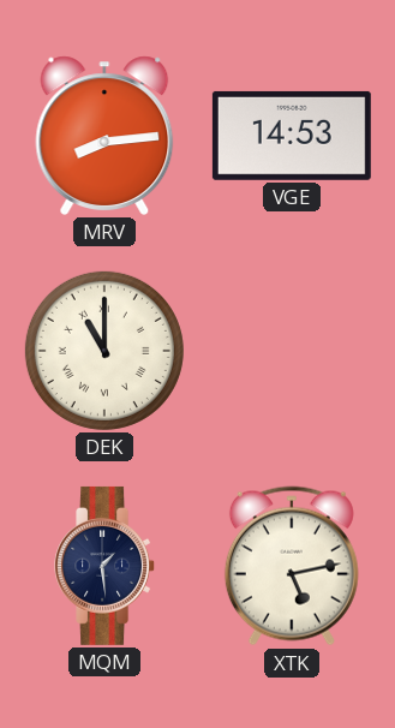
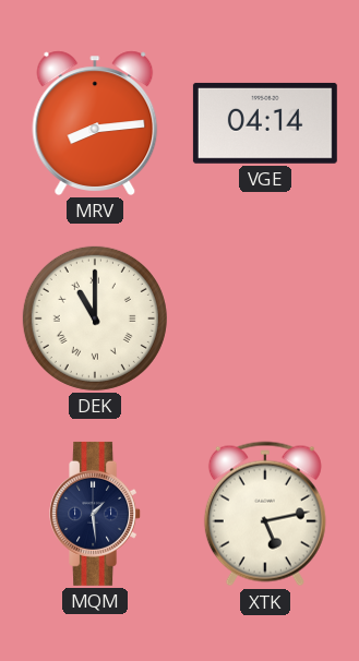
VGE: 14:53 -> 04:14
